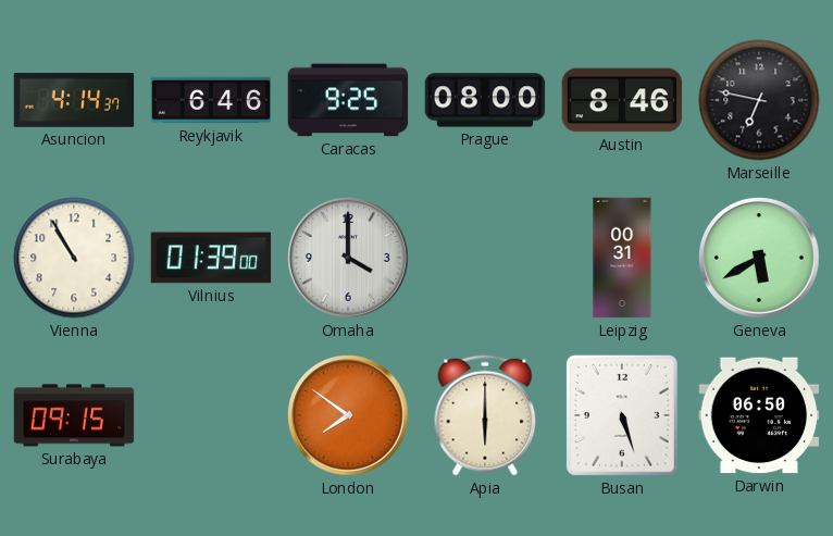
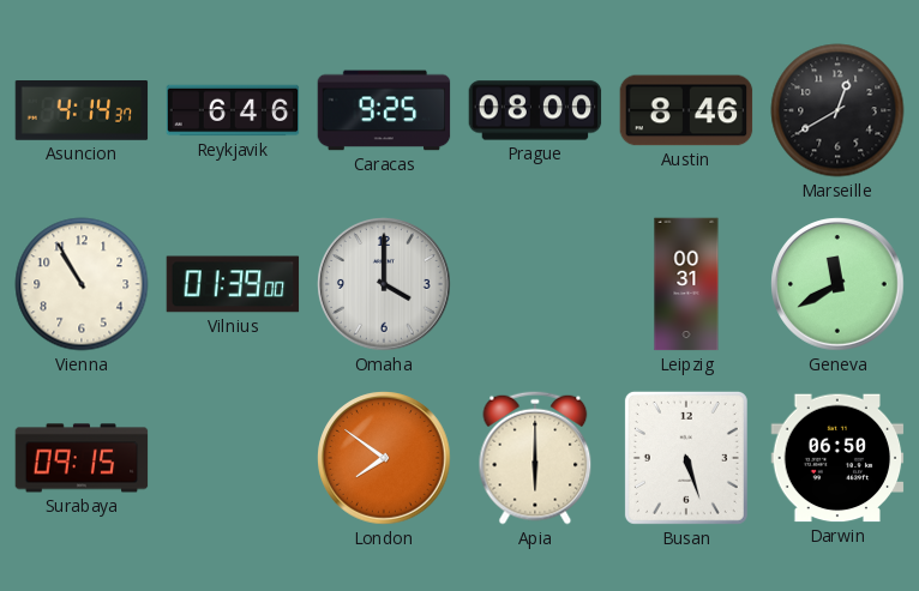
Marseille: 6:47 -> 12:40
Geneva: 5:40 -> 11:40
